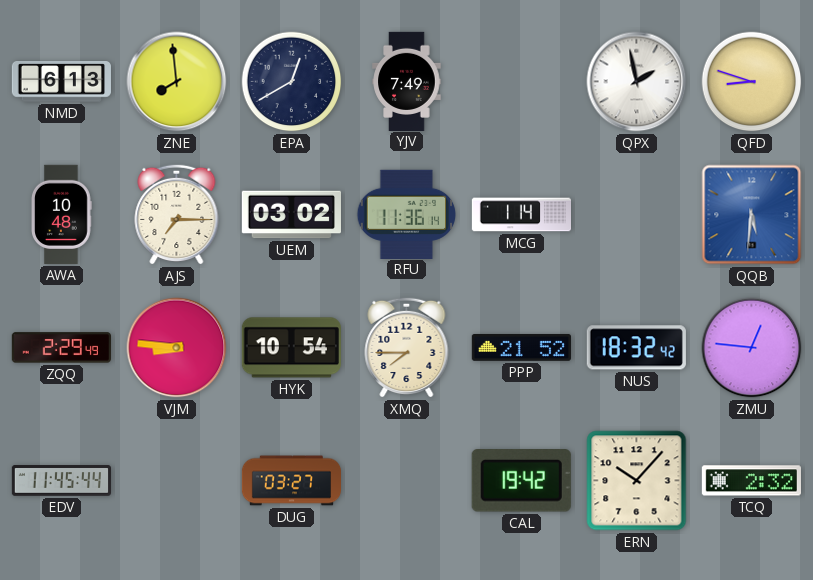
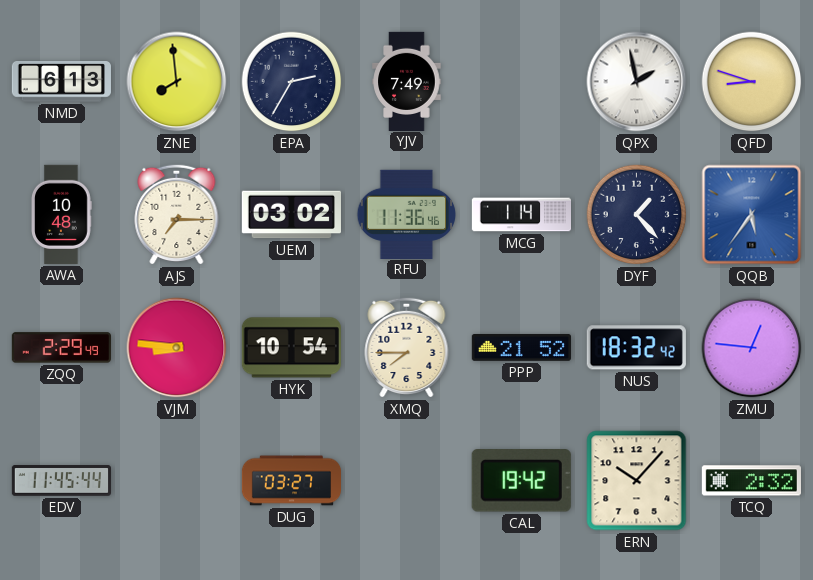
EPA: 12:40 -> 2:35
RFU: 11:36:14 -> 11:36:46
DYF: none -> 1:23
QQB: 5:31 -> 5:36
